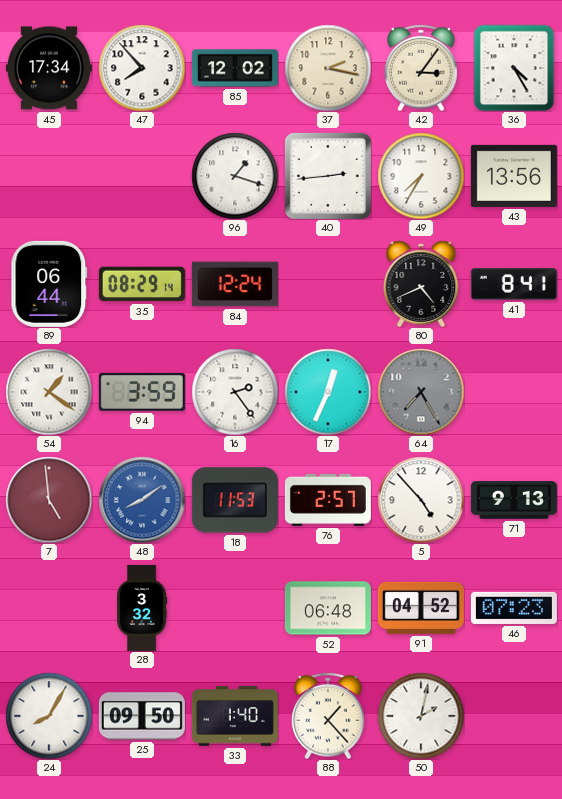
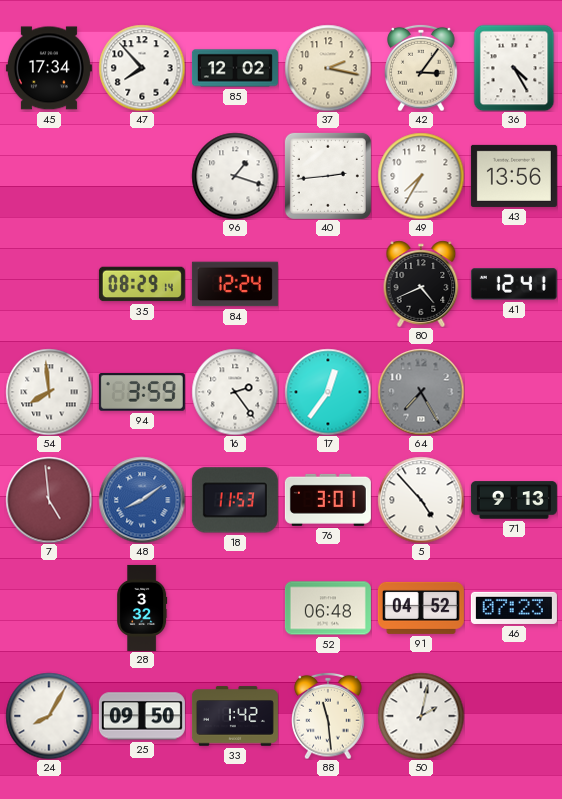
89: 06:44 -> none
41: 8:41 -> 12:41
54: 1:21 -> 7:59
17: 12:34 -> 12:36
76: 2:57 -> 3:01
33: 1:40 -> 1:42
88: 1:23 -> 11:29
